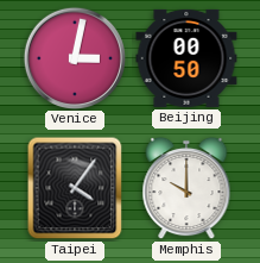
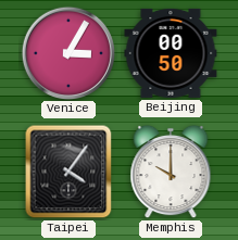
Venice: 3:02 -> 3:05
